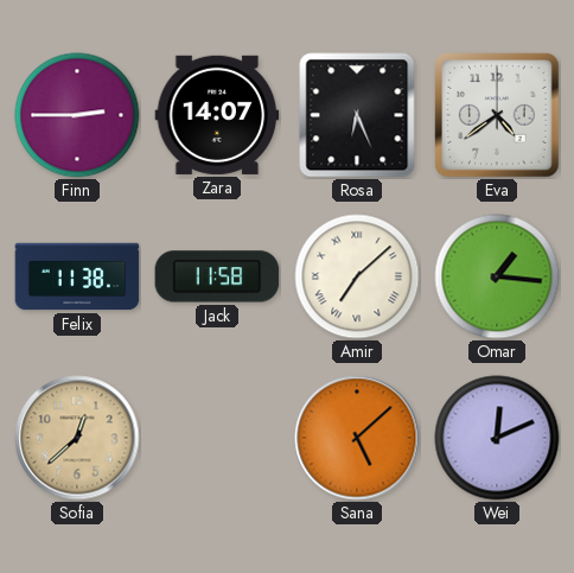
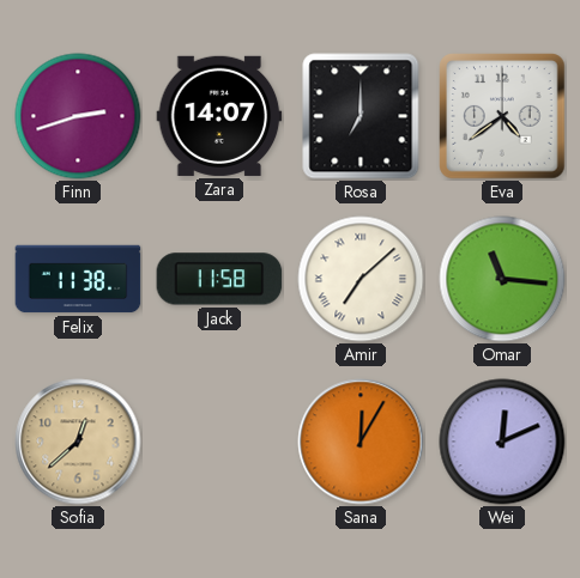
Finn: 2:45 -> 2:42
Rosa: 6:26 -> 7:00
Omar: 1:16 -> 11:16
Sana: 5:08 -> 12:05
